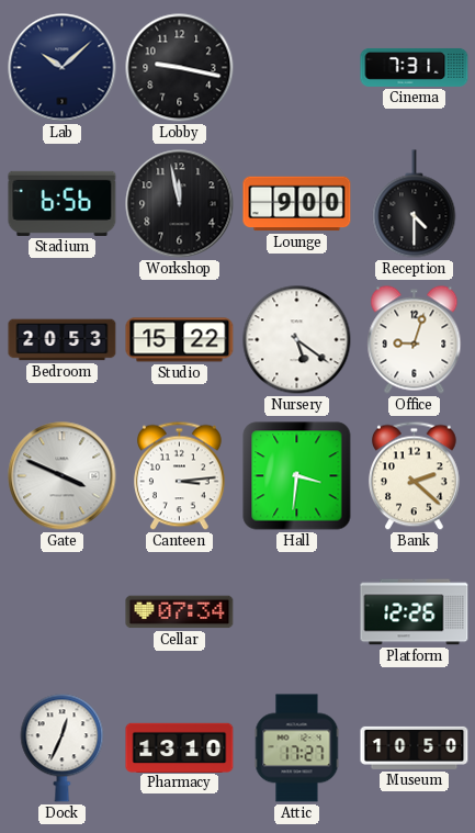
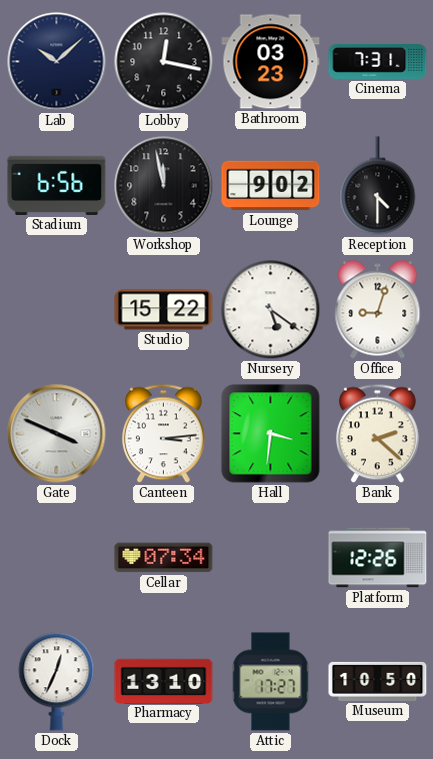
Lobby: 9:17 -> 12:17
Bathroom: none -> 03:23
Lounge: 9:00 -> 9:02
Bedroom: 20:53 -> none
